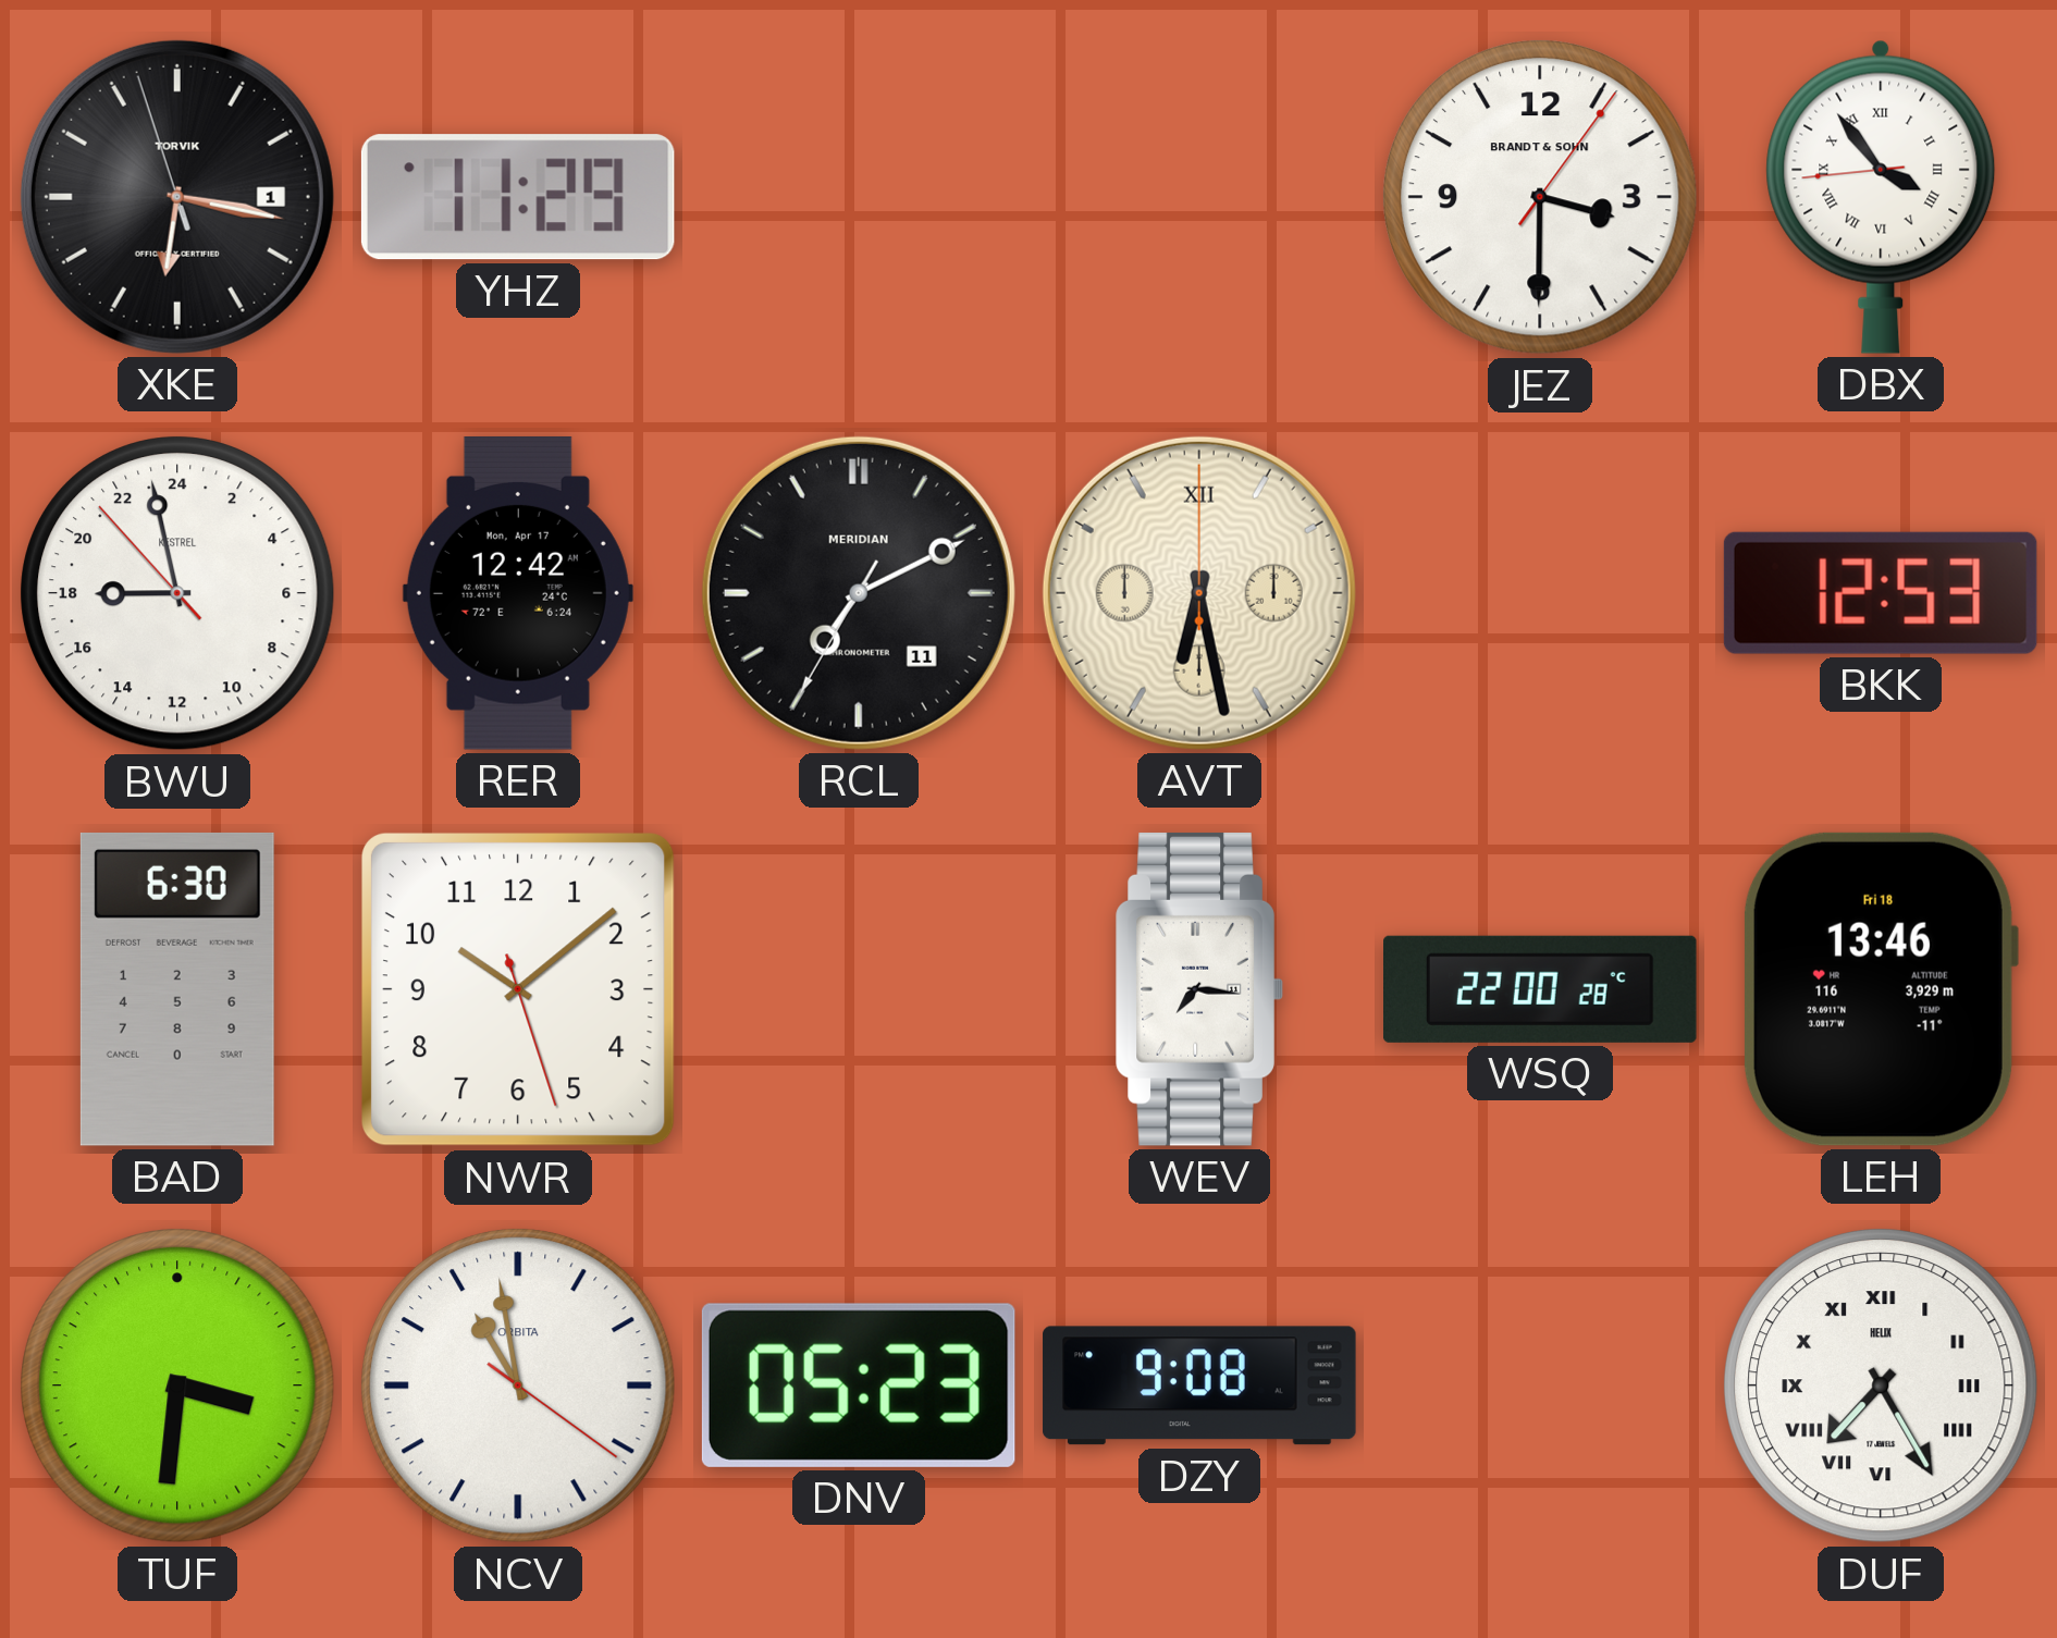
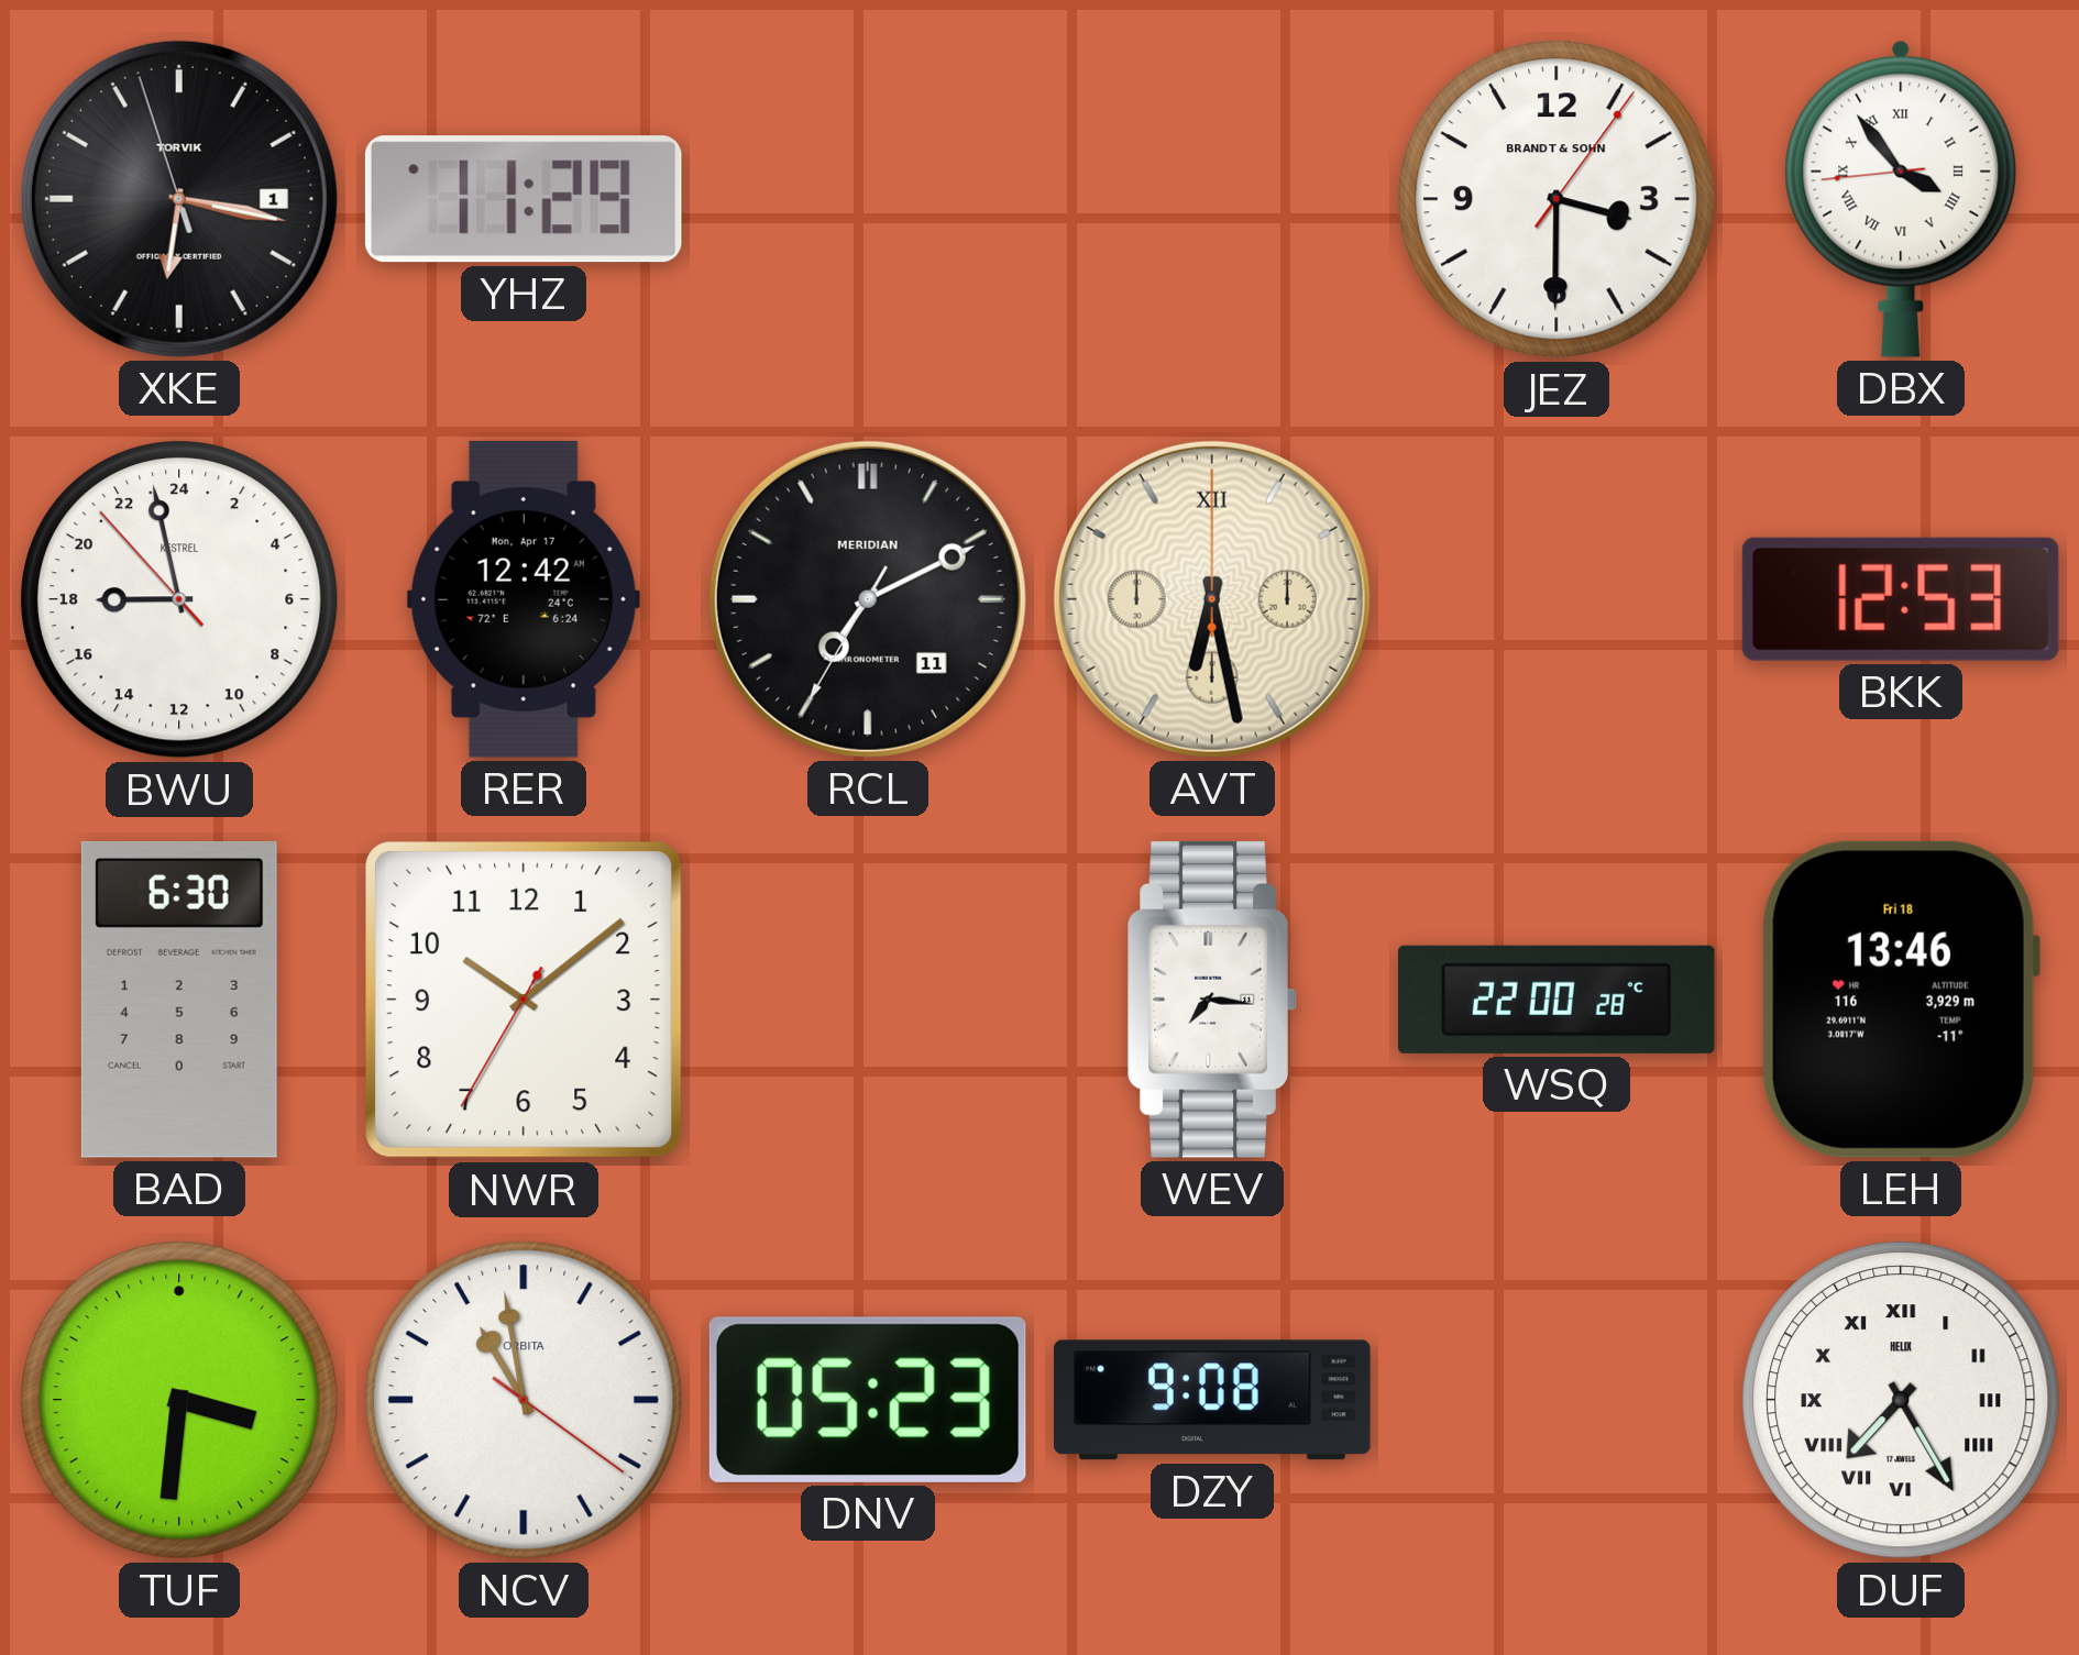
NWR: 10:08:27 -> 10:08:35
